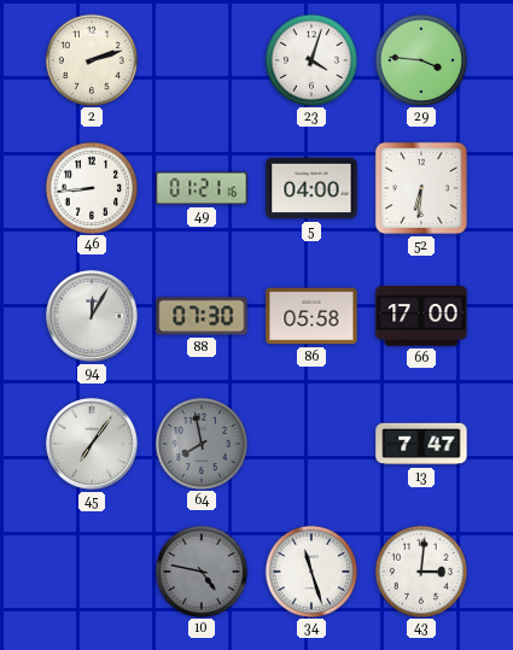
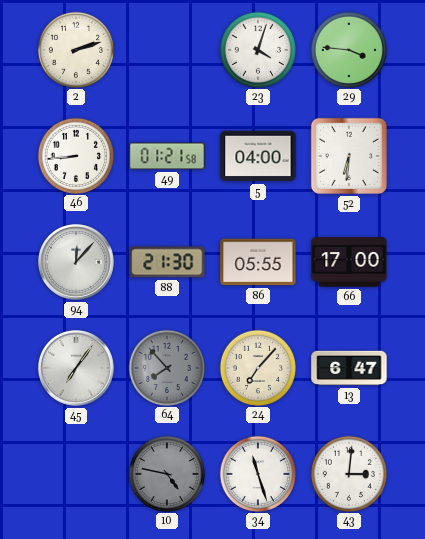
49: 01:21:16 -> 01:21:58
94: 12:05 -> 12:07
88: 07:30 -> 21:30
86: 05:58 -> 05:55
64: 7:58 -> 7:53
24: none -> 7:07
13: 7:47 -> 6:47
